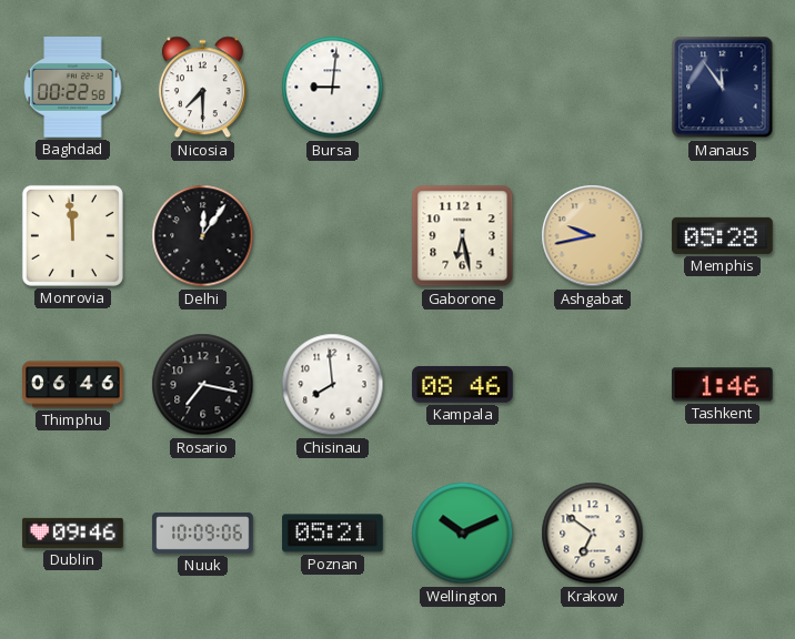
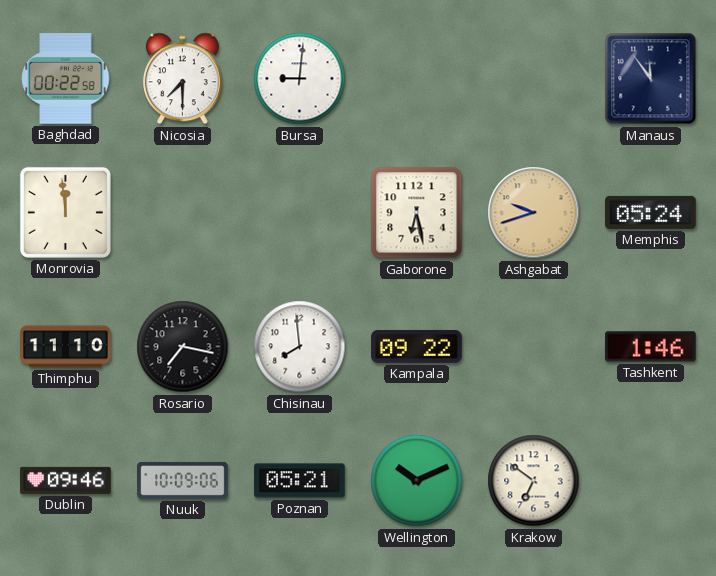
Delhi: 12:06 -> none
Ashgabat: 9:43 -> 9:42
Memphis: 05:28 -> 05:24
Thimphu: 06:46 -> 11:10
Kampala: 08:46 -> 09:22
